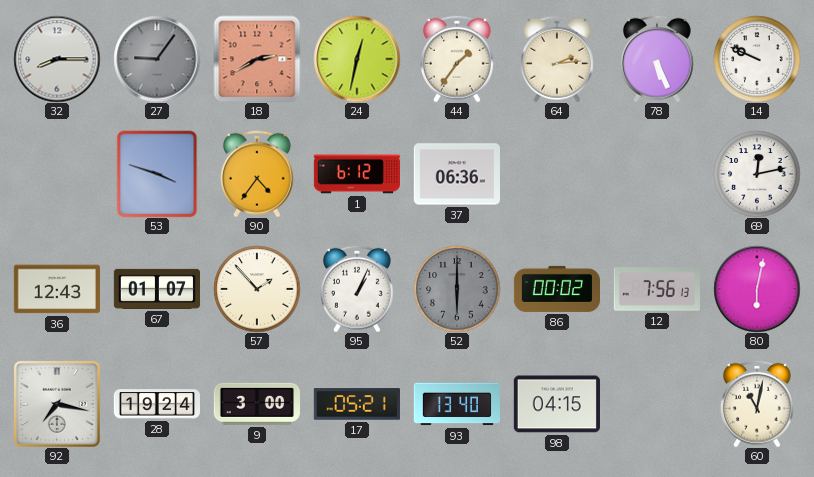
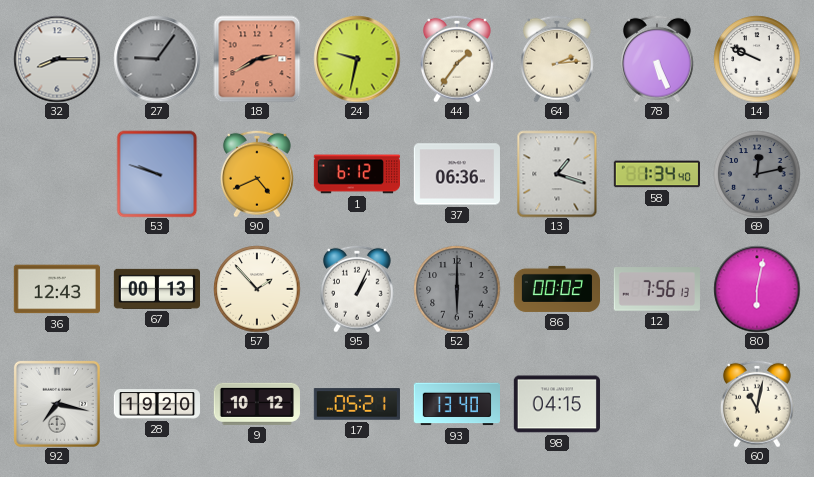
24: 12:32 -> 9:32
53: 3:48 -> 9:48
90: 4:36 -> 4:41
13: none -> 1:18
58: none -> 1:34
69 dial: white -> grey
67: 01:07 -> 00:13
28: 19:24 -> 19:20
9: 3:00 -> 10:12
